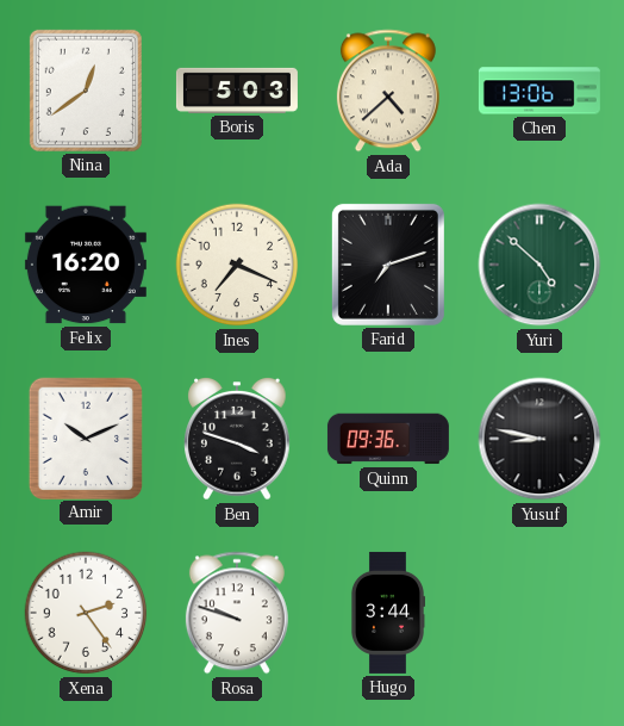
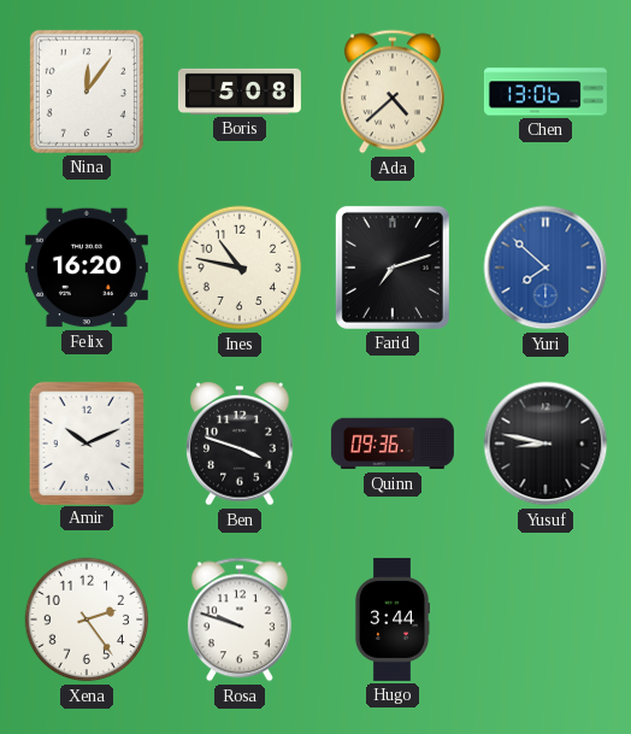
Nina: 12:39 -> 12:06
Boris: 5:03 -> 5:08
Ines: 7:19 -> 10:47
Yuri: 4:52 -> 7:52
Yuri dial: green -> blue
